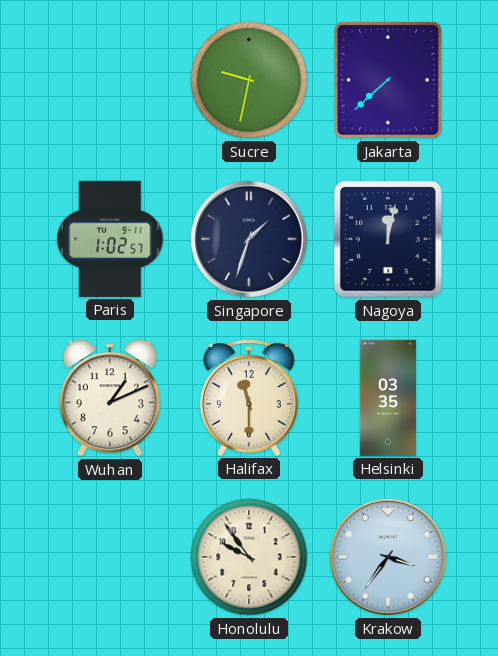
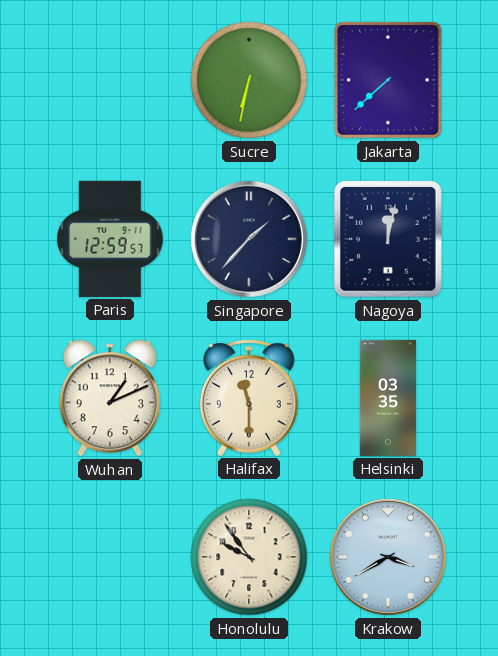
Sucre: 9:32 -> 6:32
Paris: 1:02 -> 12:59
Singapore: 1:33 -> 1:37
Krakow: 3:36 -> 3:40
